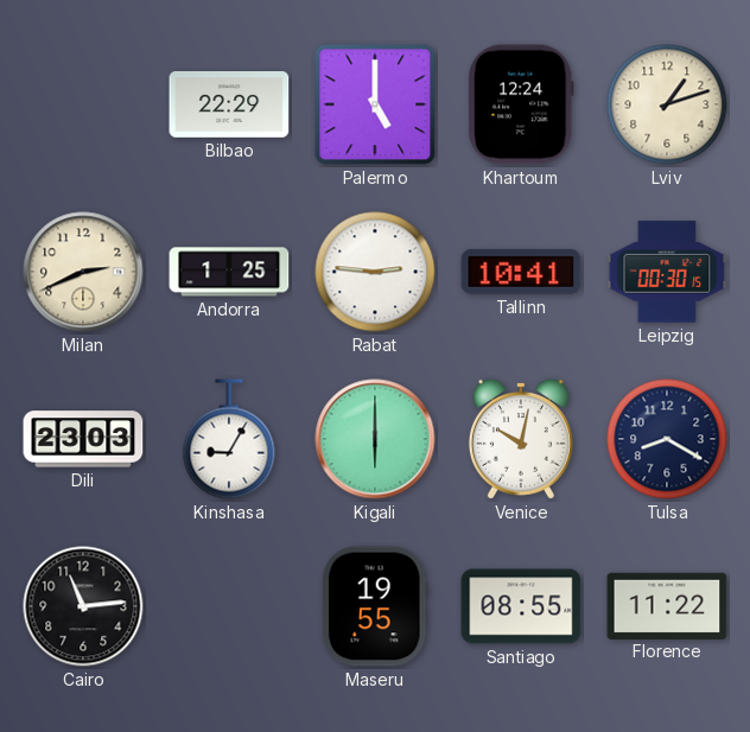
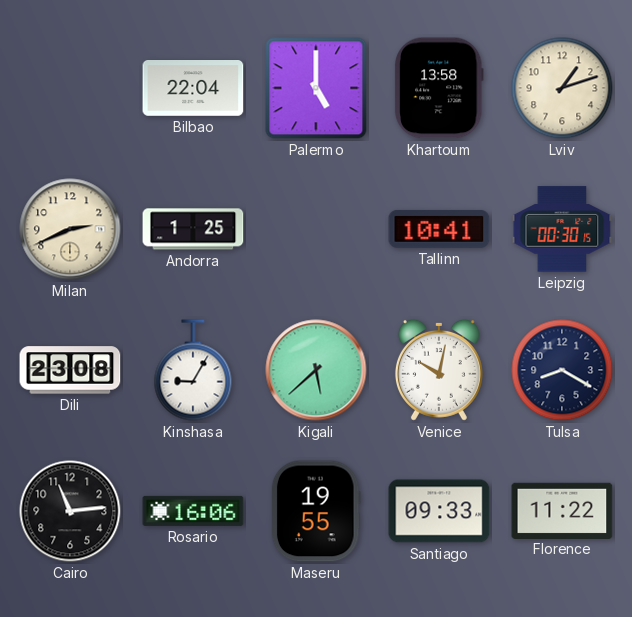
Bilbao: 22:29 -> 22:04
Khartoum: 12:24 -> 13:58
Rabat: 2:46 -> none
Dili: 23:03 -> 23:08
Kigali: 6:00 -> 5:38
Rosario: none -> 16:06
Santiago: 08:55 -> 09:33
